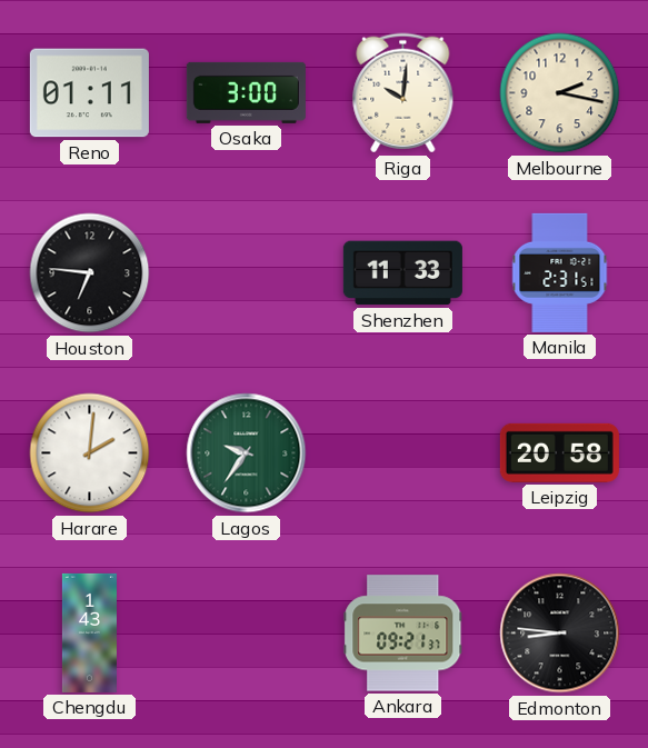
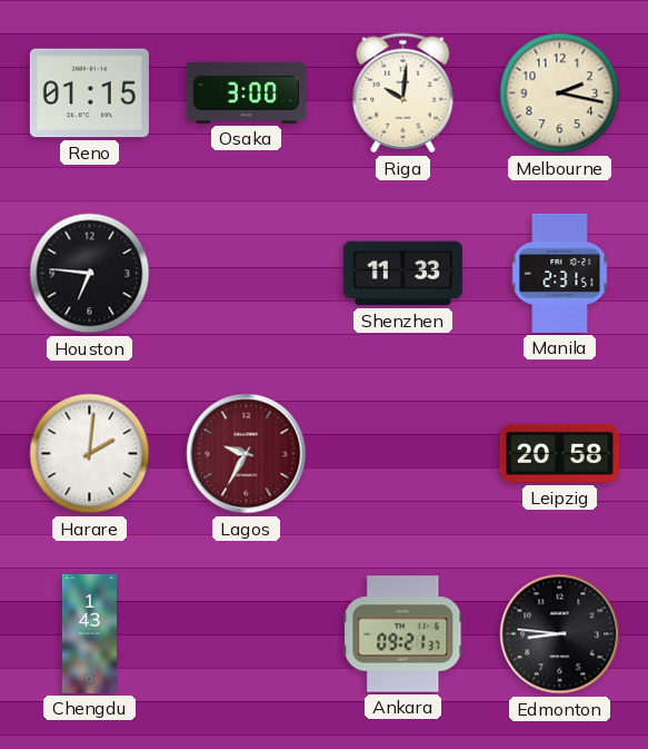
Reno: 01:11 -> 01:15
Lagos: 9:36 -> 9:35
Lagos dial: green -> burgundy
